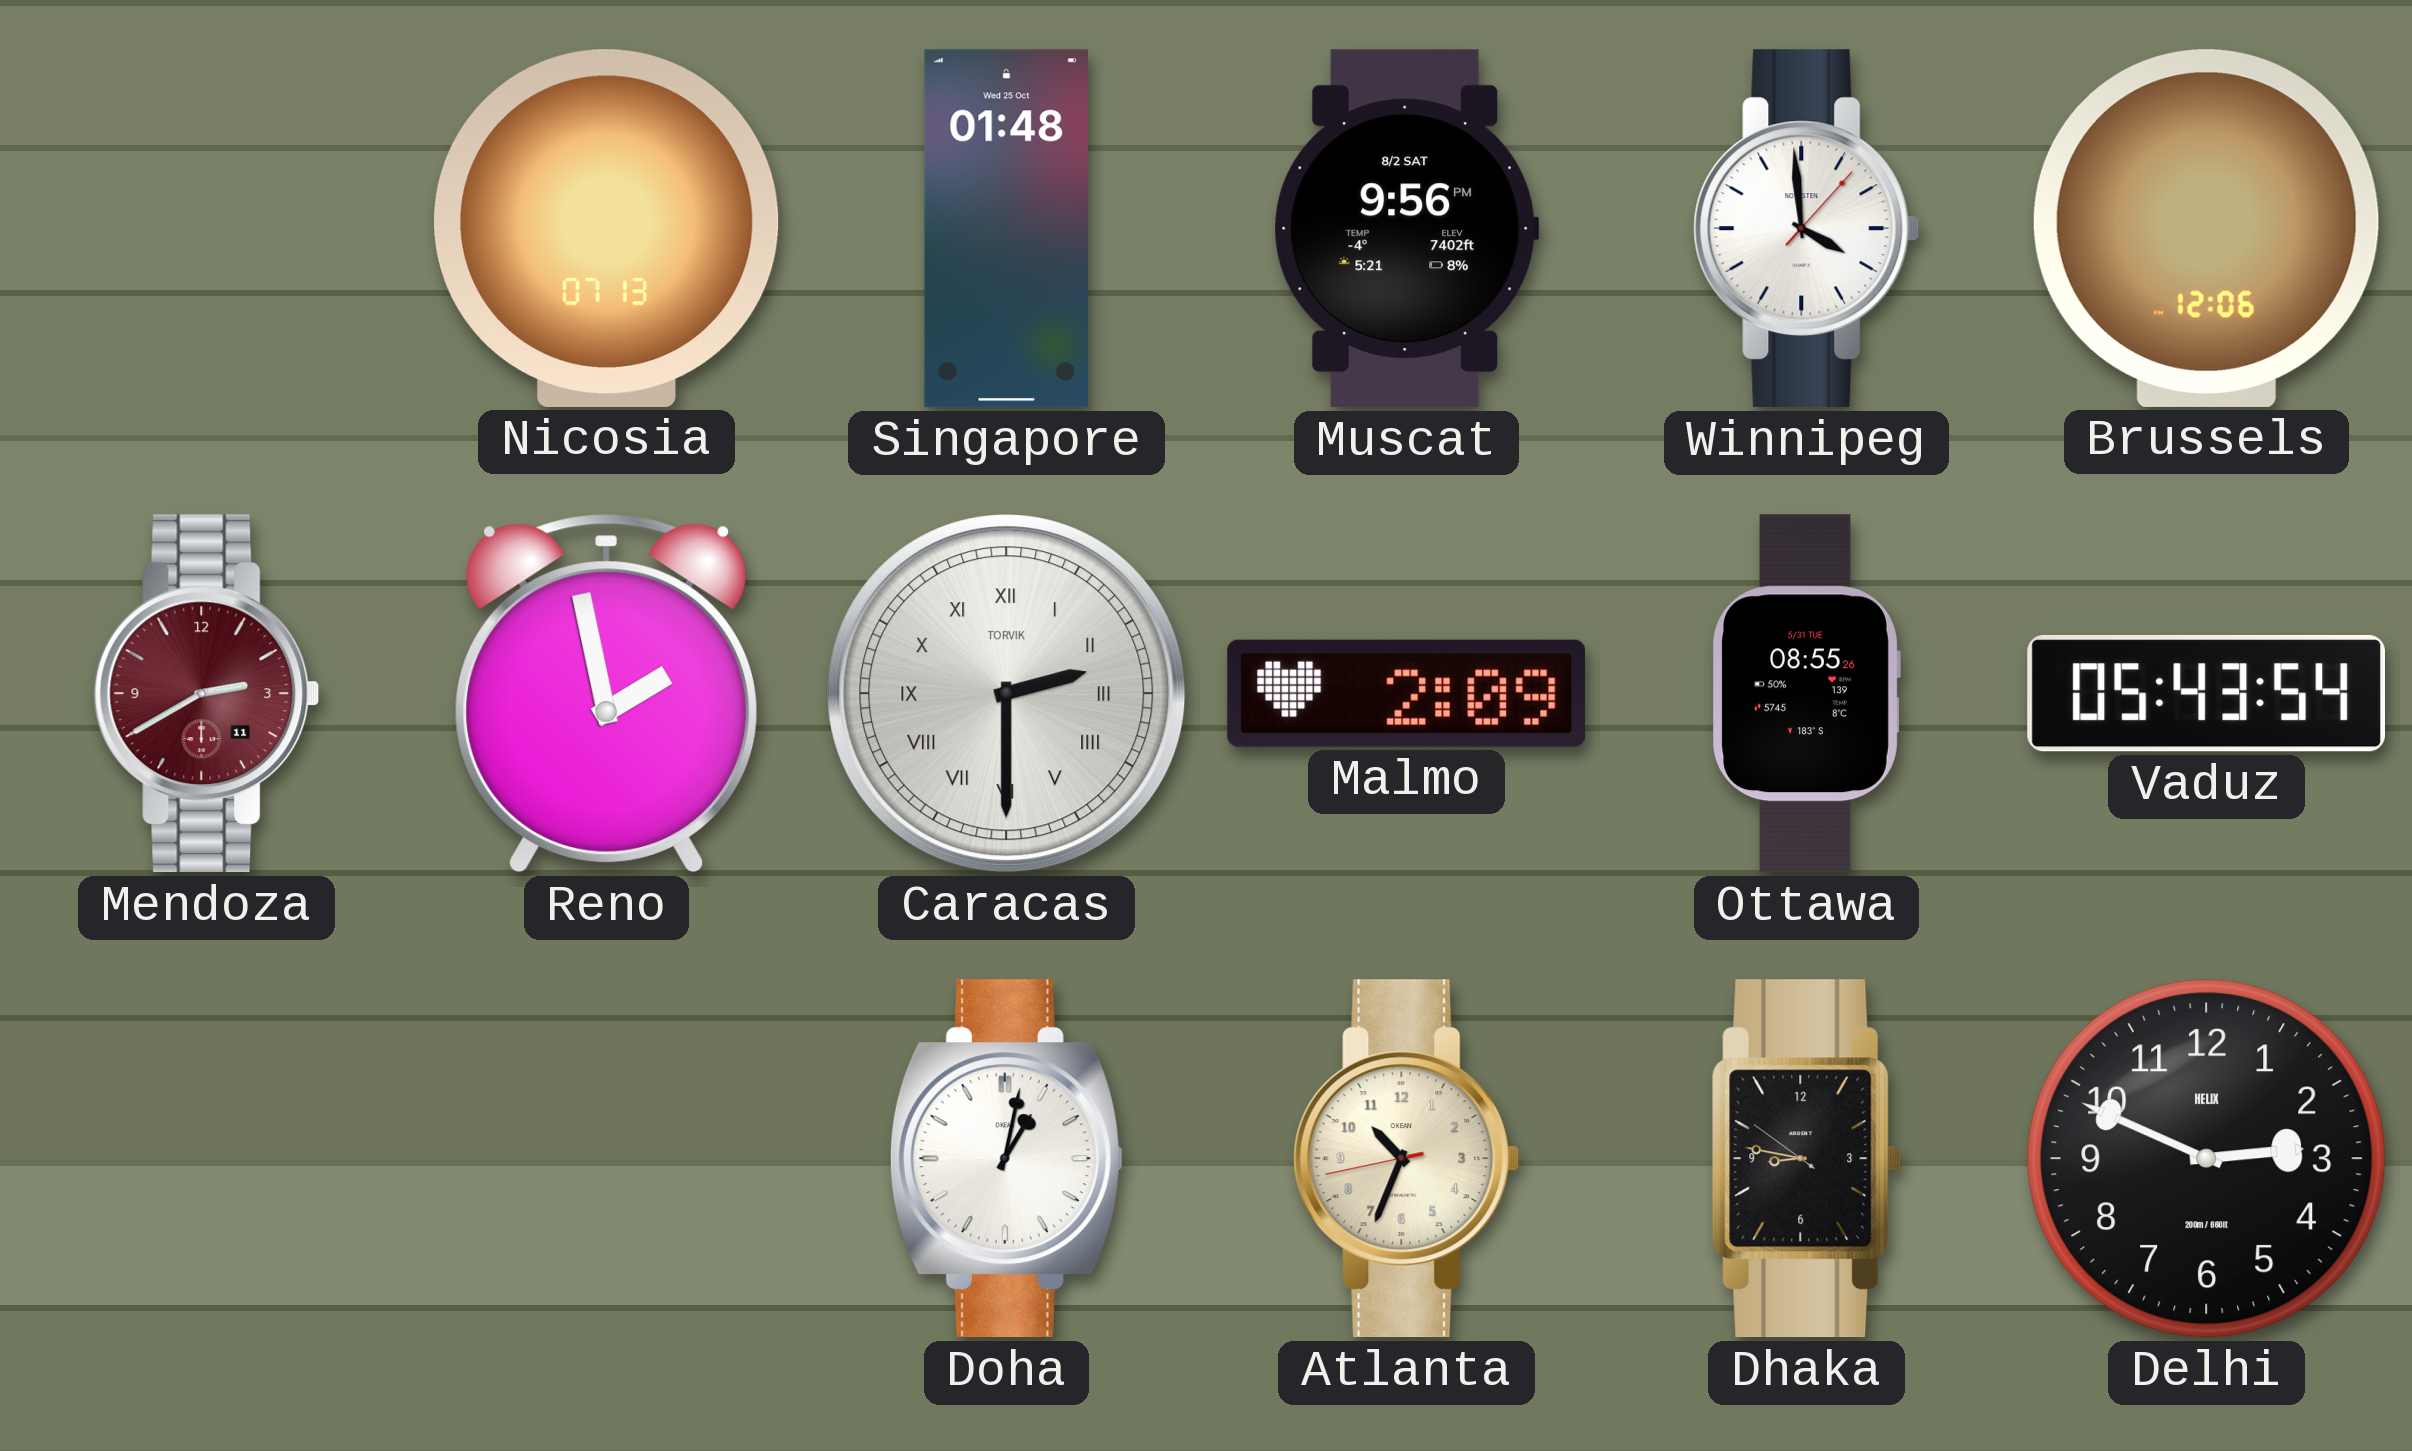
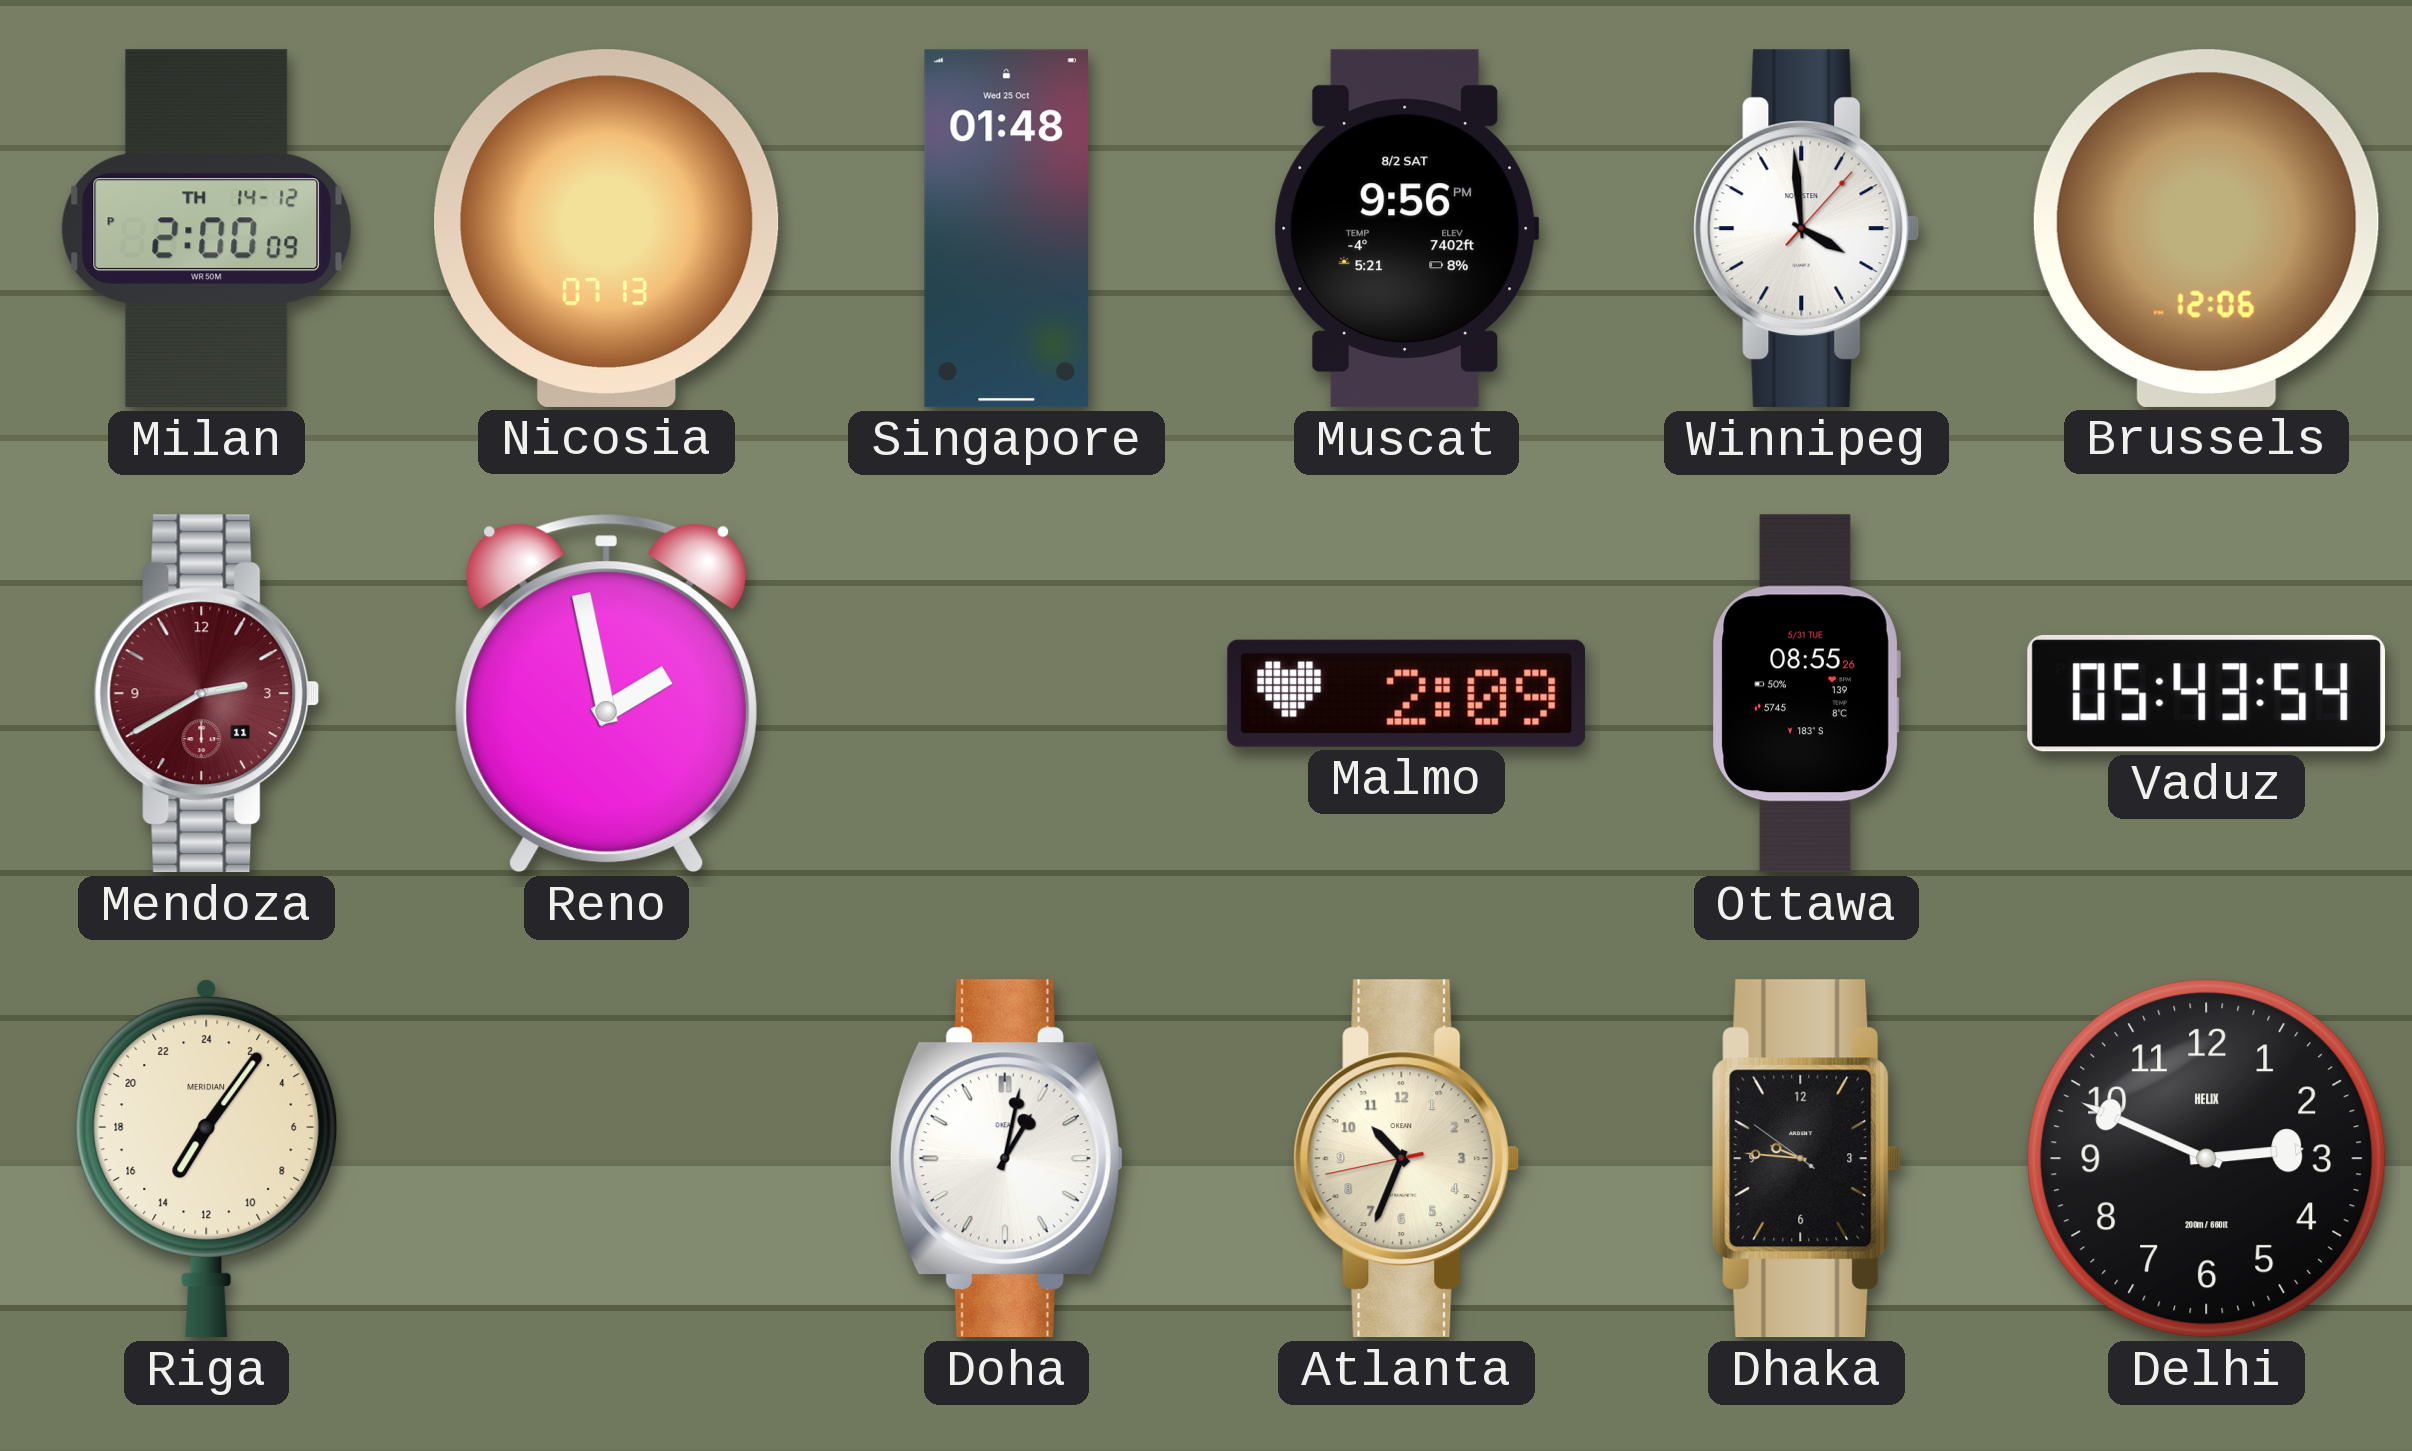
Milan: none -> 2:00
Caracas: 2:30 -> none
Riga: none -> 14:06
Dhaka: 8:46 -> 9:45
